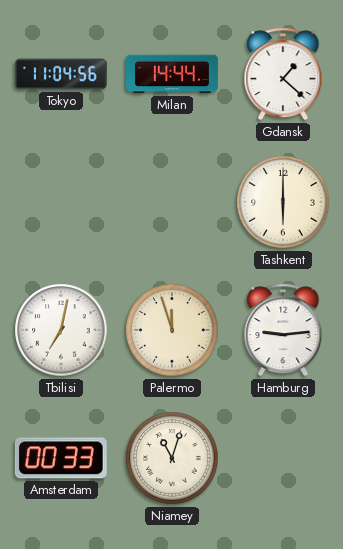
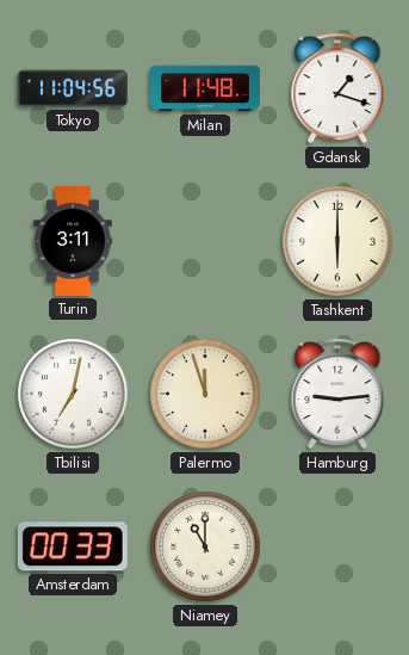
Milan: 14:44 -> 11:48
Gdansk: 1:22 -> 1:18
Turin: none -> 3:11
Niamey: 11:03 -> 11:00
